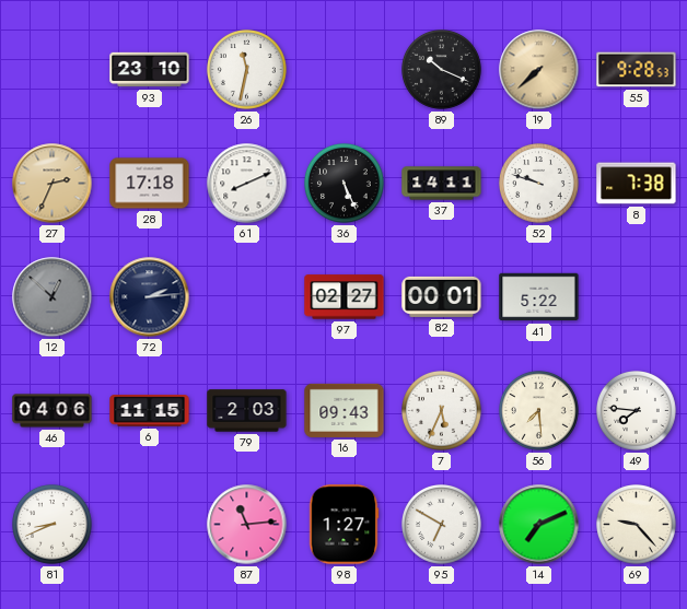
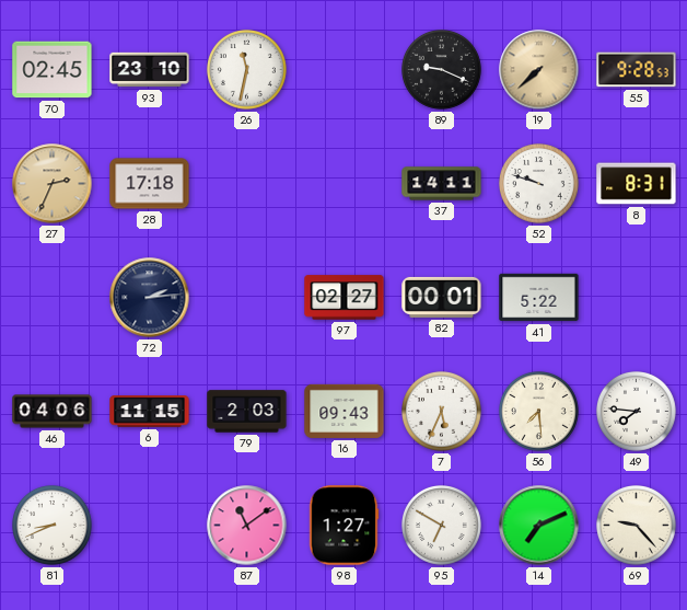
70: none -> 02:45
89: 10:19 -> 9:19
61: 8:11 -> none
36: 5:26 -> none
8: 7:38 -> 8:31
12: 12:52 -> none
87: 11:14 -> 11:09
